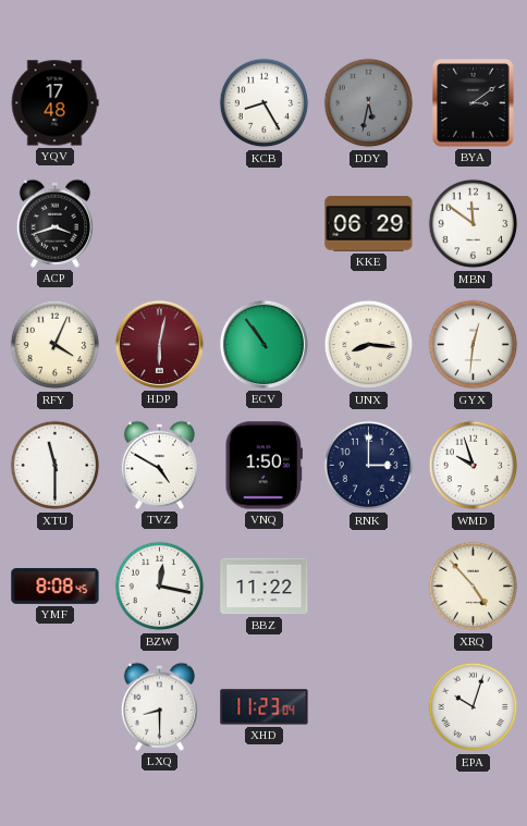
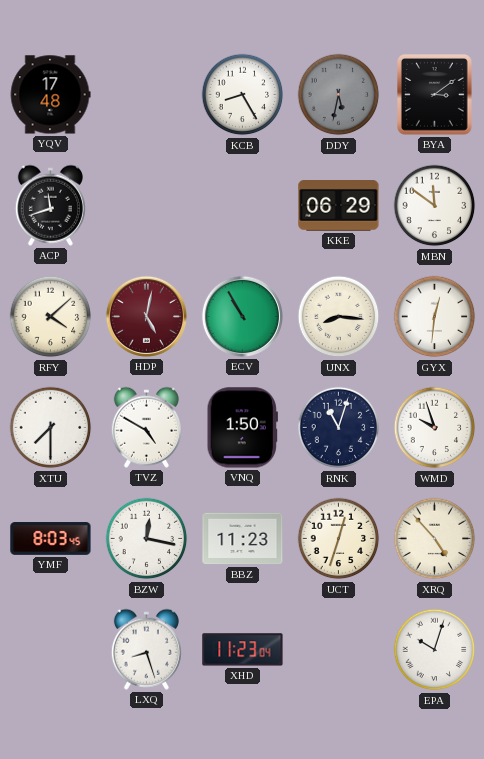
ACP: 3:42 -> 11:42
RFY: 4:04 -> 4:08
HDP: 6:02 -> 5:02
ECV: 10:54 -> 10:55
XTU: 11:30 -> 7:30
RNK: 3:00 -> 11:03
YMF: 8:08 -> 8:03
BBZ: 11:22 -> 11:23
UCT: none -> 12:33
LXQ: 8:30 -> 8:27
